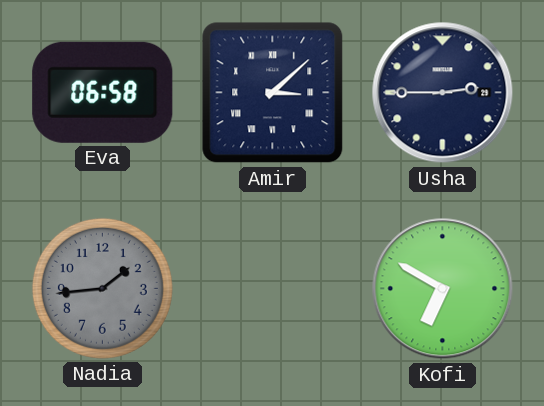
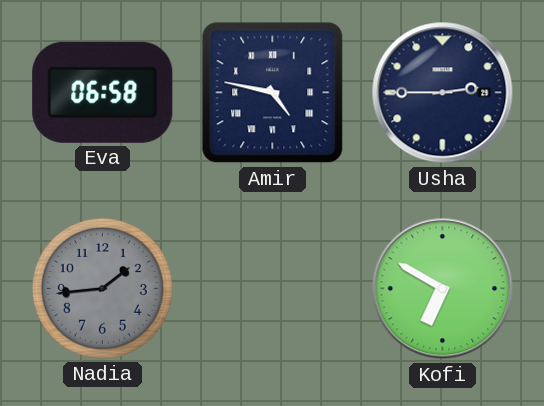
Amir: 3:08 -> 4:47
